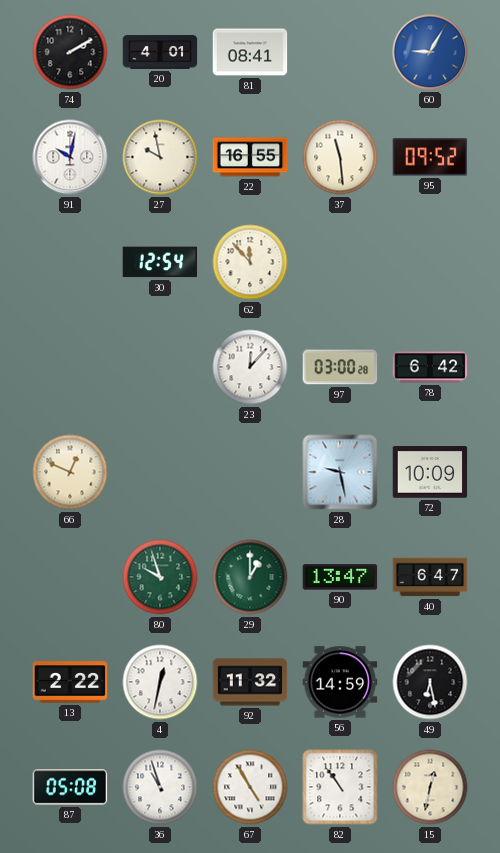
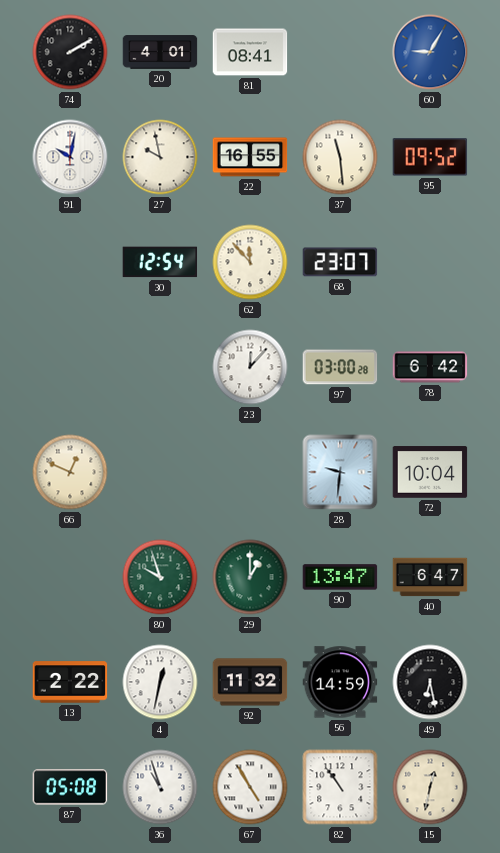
68: none -> 23:07
28: 9:28 -> 9:31
72: 10:09 -> 10:04
